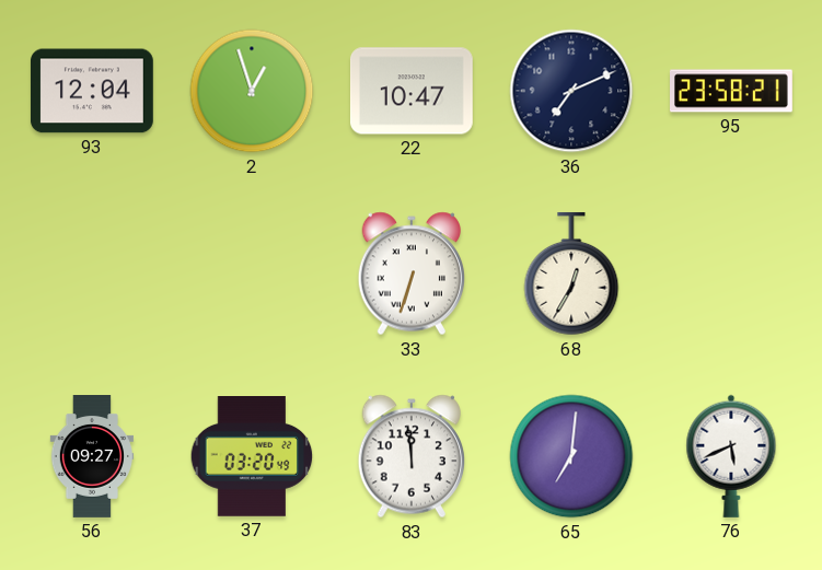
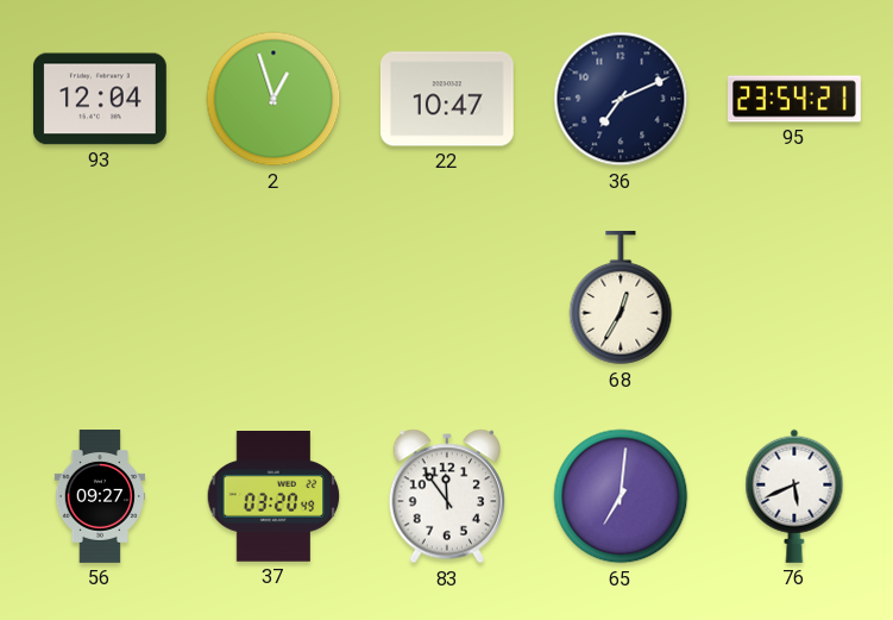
95: 23:58 -> 23:54
33: 6:33 -> none
83: 11:59 -> 11:54
